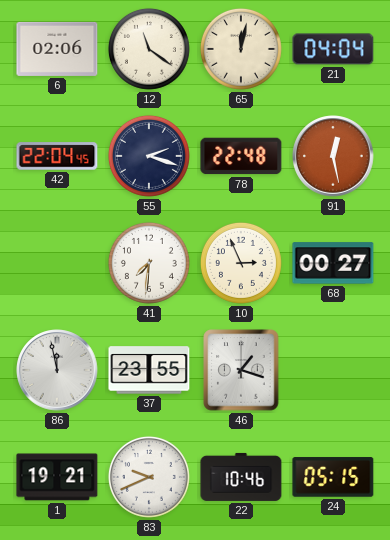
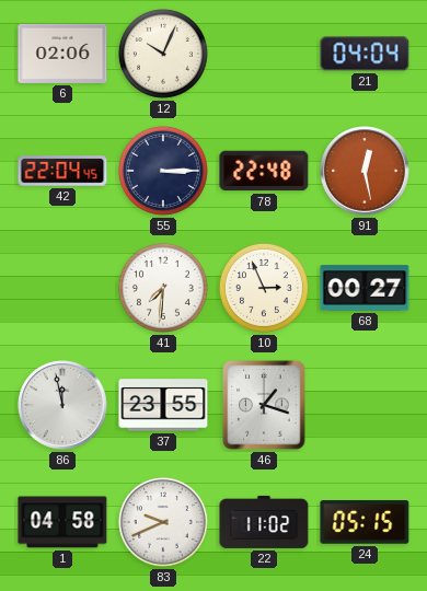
12: 11:21 -> 10:04
65: 12:02 -> none
55: 2:18 -> 3:15
1: 19:21 -> 04:58
22: 10:46 -> 11:02
